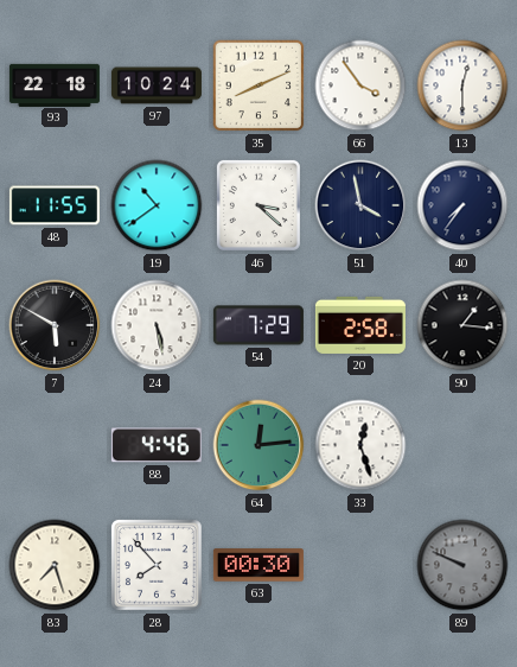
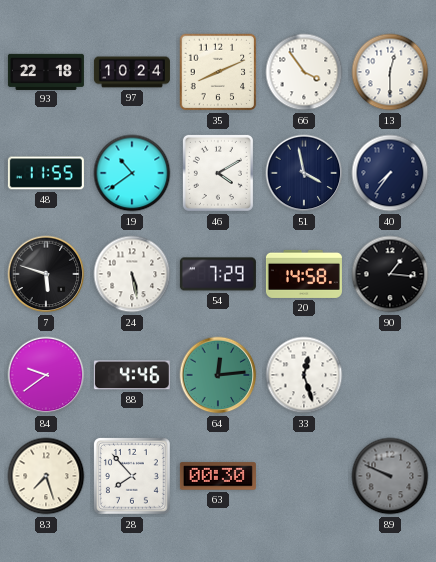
46: 3:22 -> 4:10
7: 5:50 -> 5:48
20: 2:58 -> 14:58
84: none -> 9:39
